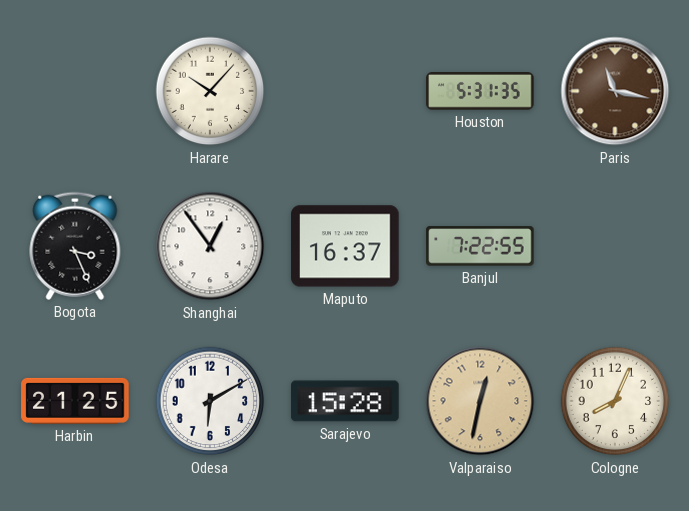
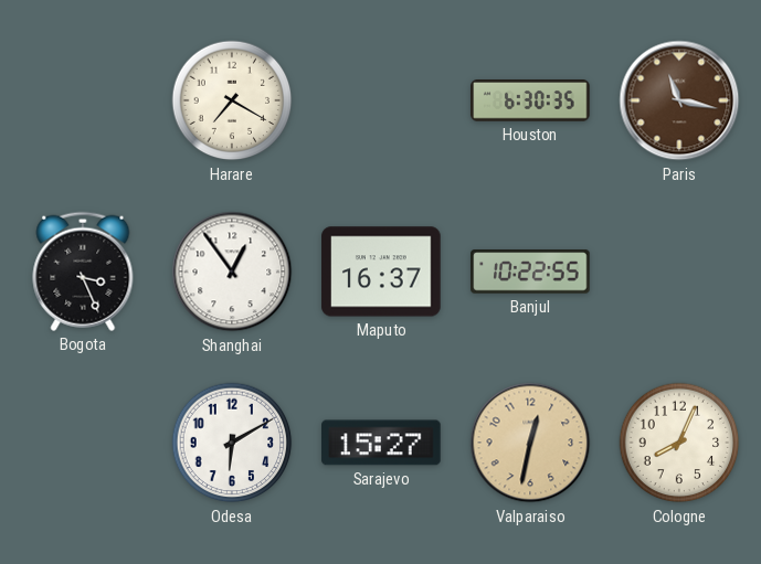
Harare: 10:07 -> 7:20
Houston: 5:31 -> 6:30
Banjul: 7:22 -> 10:22
Harbin: 21:25 -> none
Sarajevo: 15:28 -> 15:27
